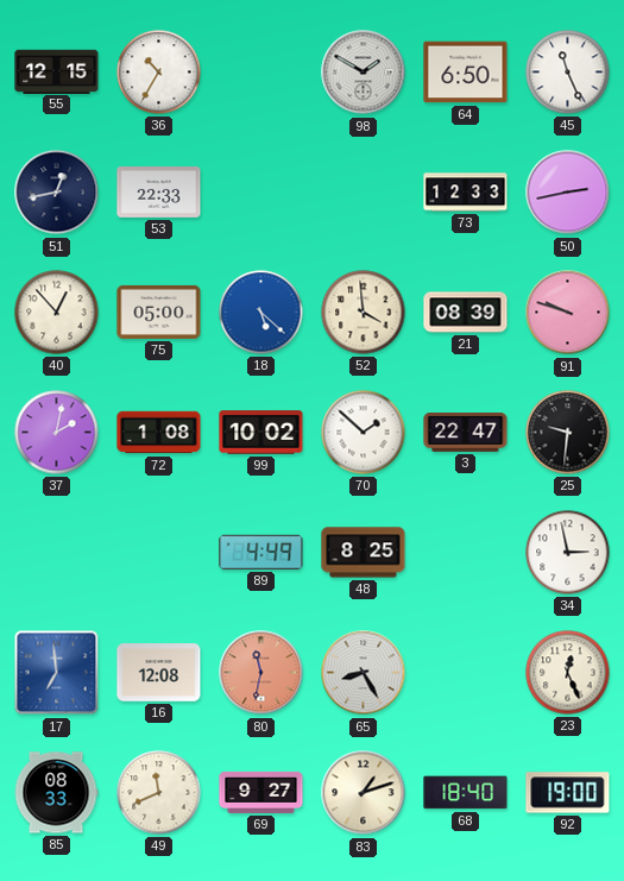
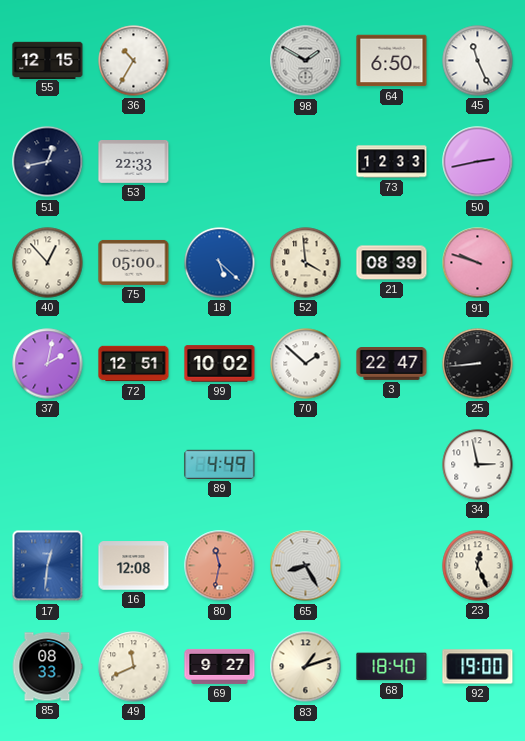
72: 1:08 -> 12:51
25: 9:31 -> 8:44
48: 8:25 -> none
17: 6:59 -> 12:31
